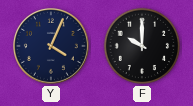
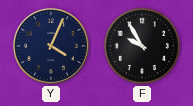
F: 10:00 -> 9:55
